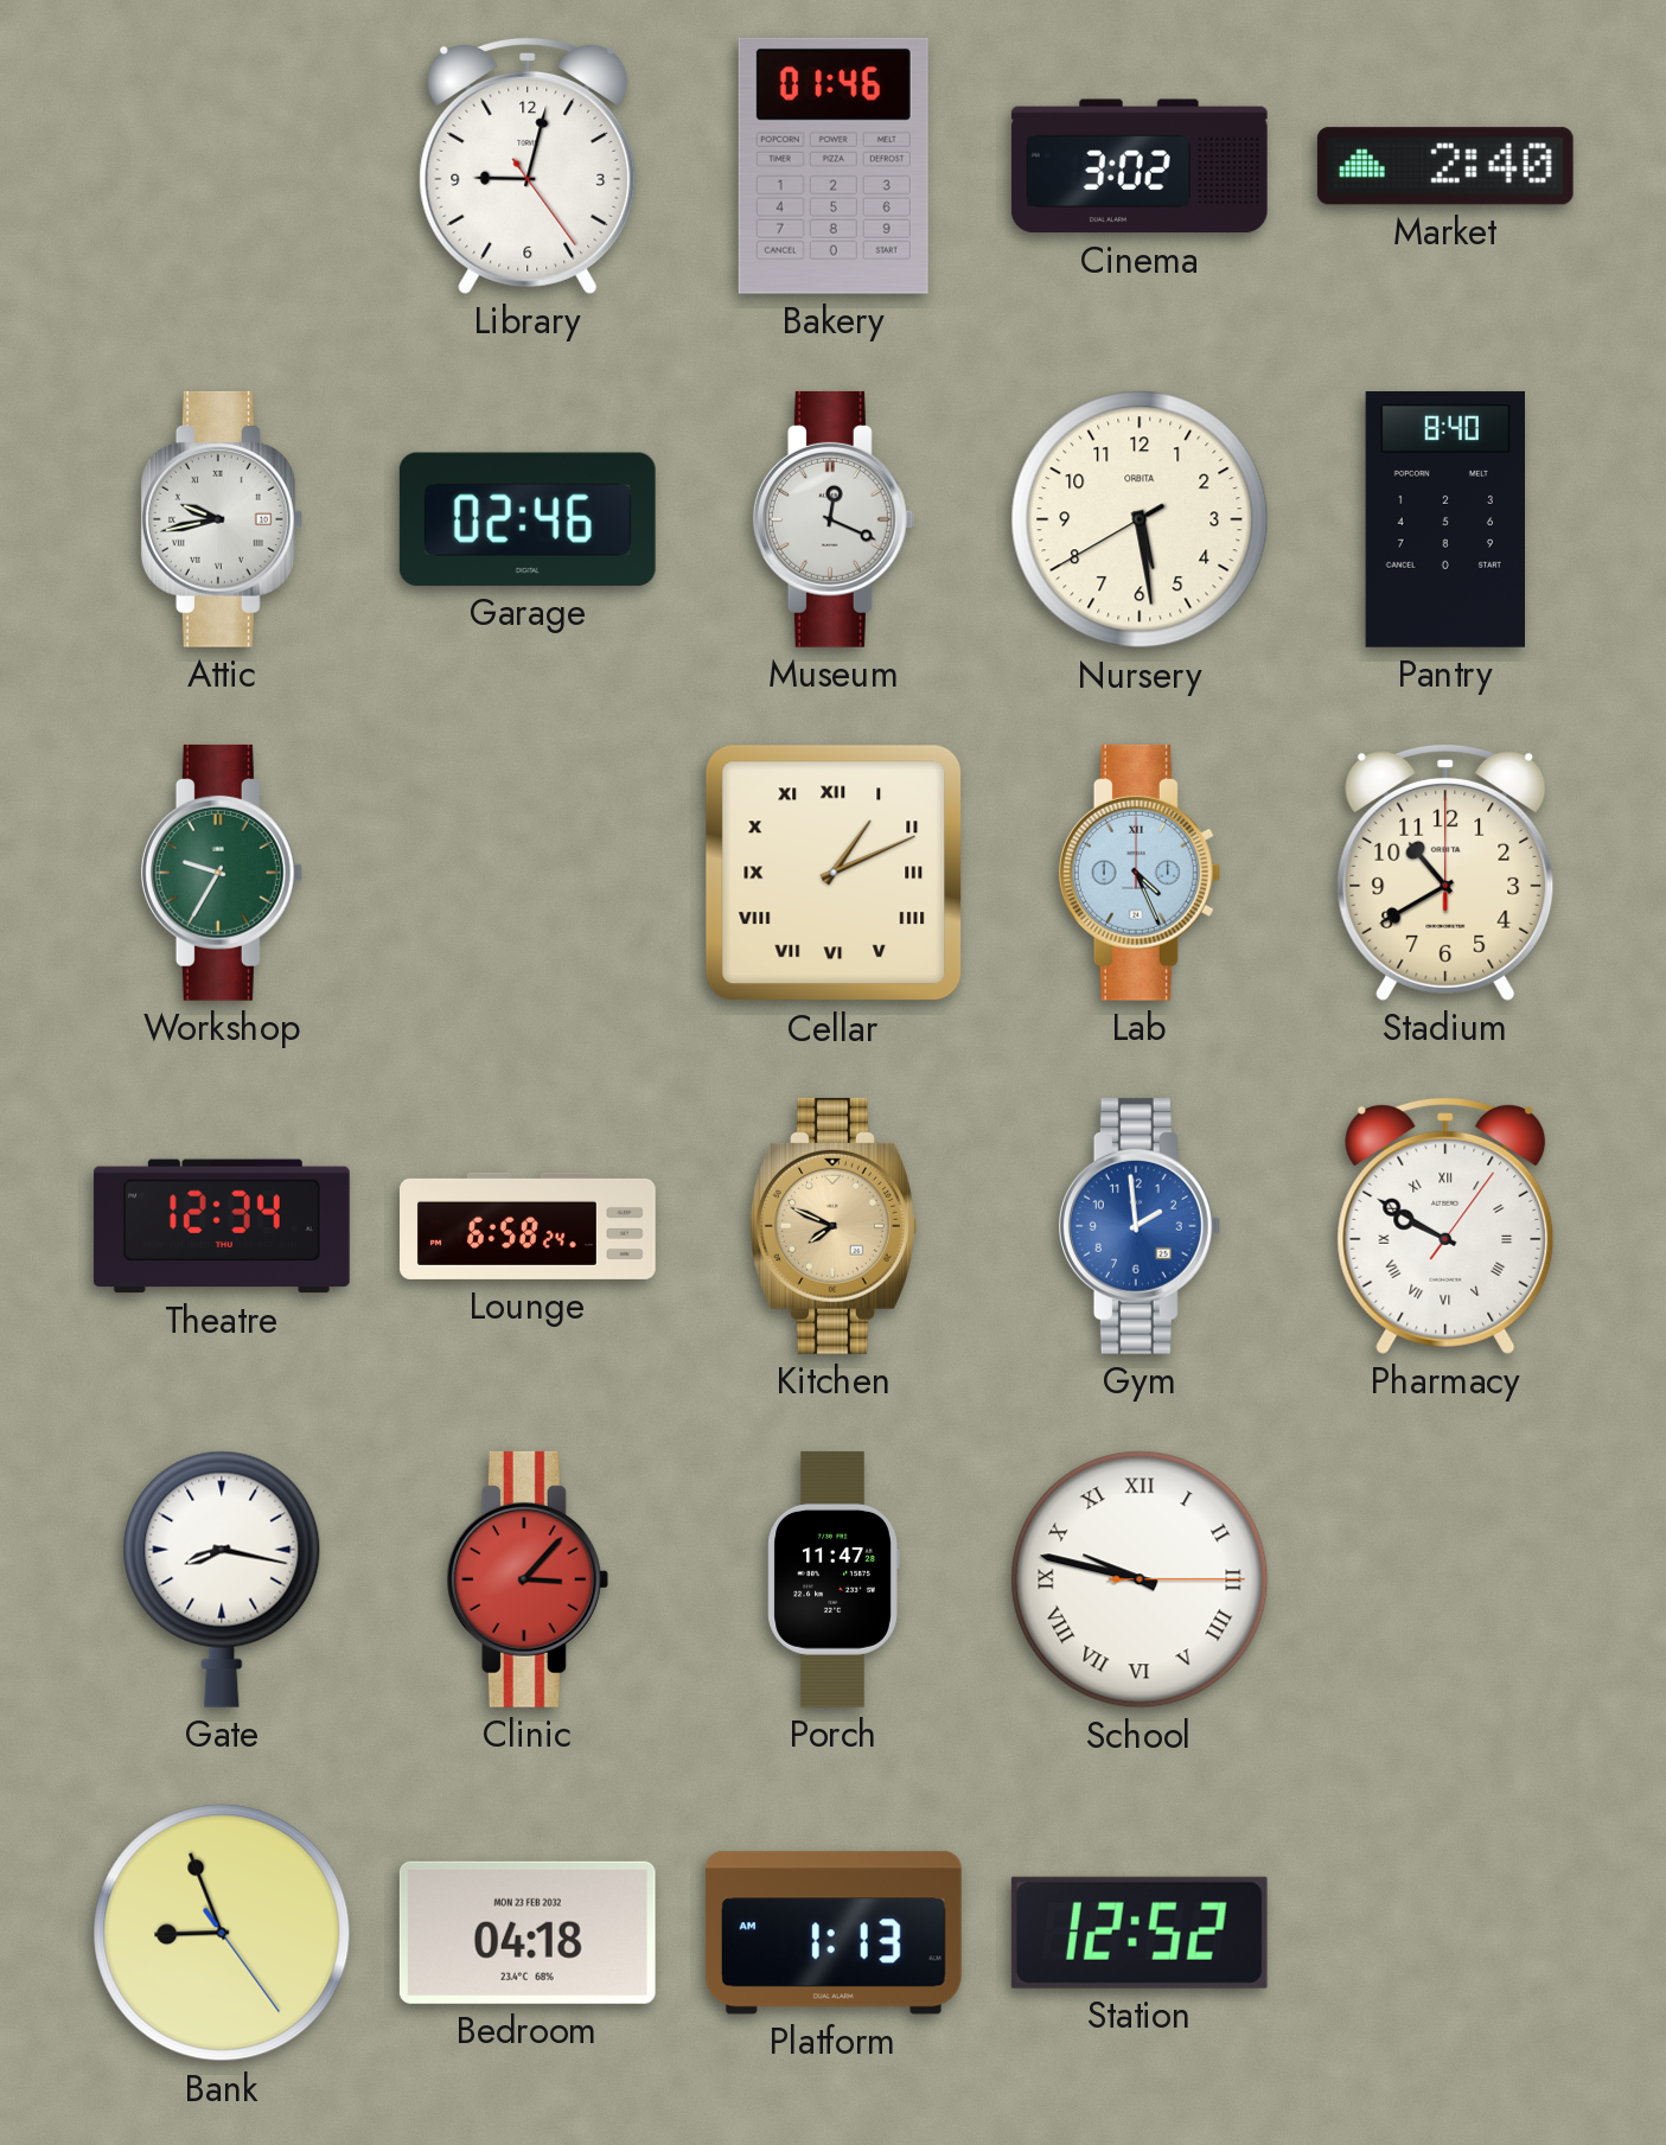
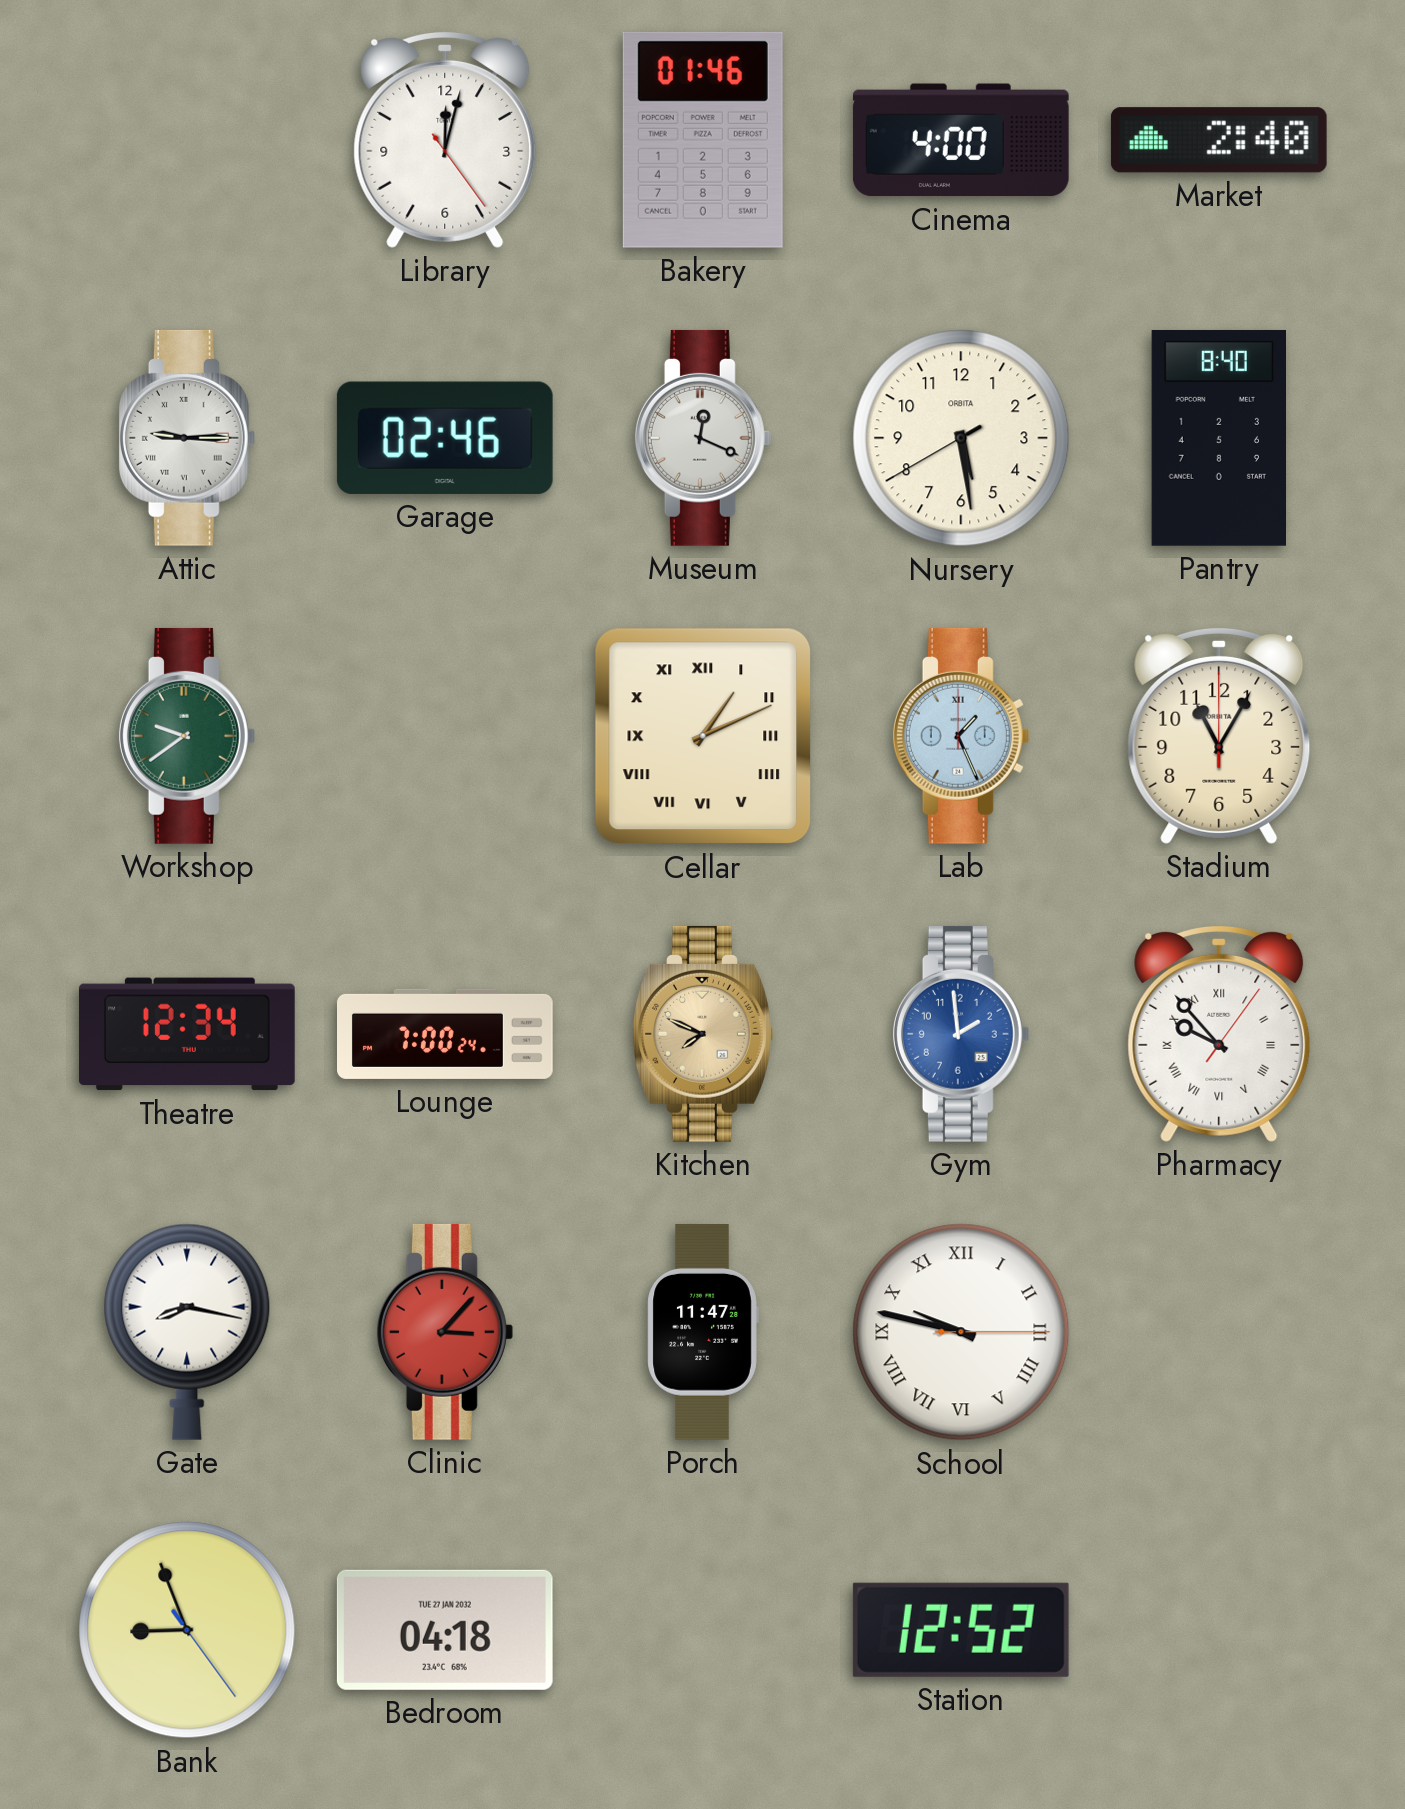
Library: 9:02 -> 12:02
Cinema: 3:02 -> 4:00
Attic: 9:43 -> 9:15
Workshop: 9:35 -> 9:39
Lab: 4:26 -> 1:26
Stadium: 10:40 -> 11:05
Lounge: 6:58 -> 7:00
Pharmacy: 9:50 -> 9:53
Bedroom date: MON 23 FEB 2032 -> TUE 27 JAN 2032
Platform: 1:13 -> none
